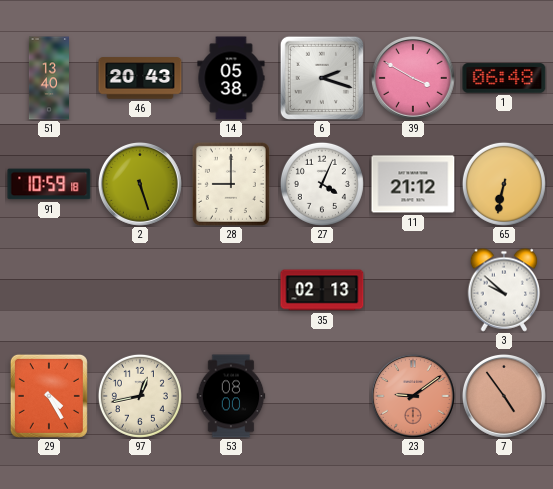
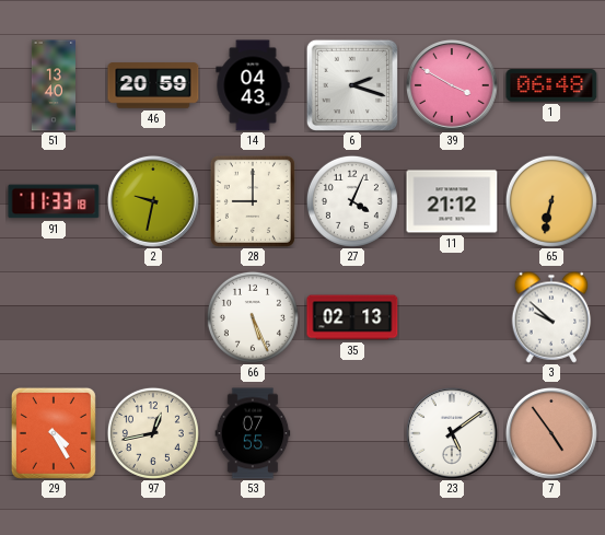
46: 20:43 -> 20:59
14: 05:38 -> 04:43
91: 10:59 -> 11:33
2: 5:27 -> 9:32
66: none -> 5:26
53: 08:00 -> 07:55
23: 9:09 -> 5:09
23 dial: salmon -> white
